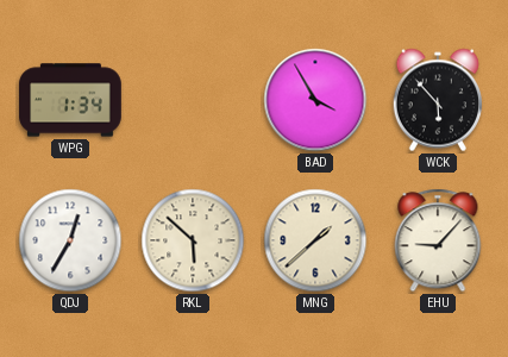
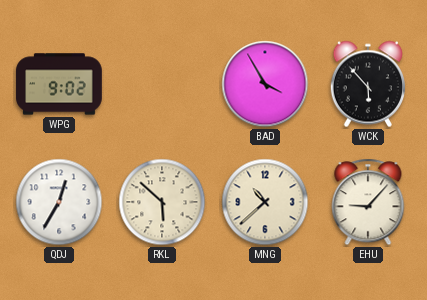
WPG: 1:34 -> 9:02
MNG: 1:38 -> 10:38
